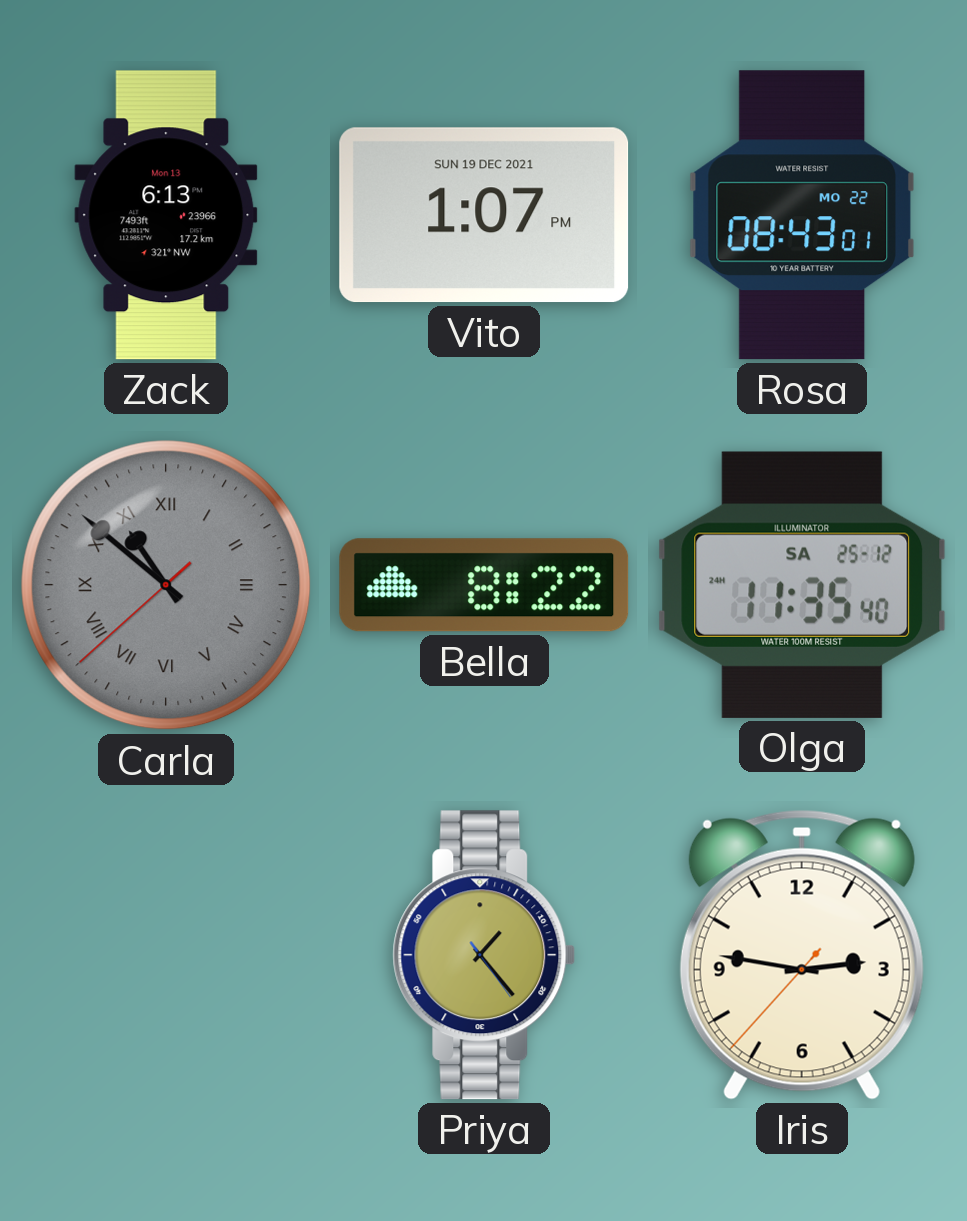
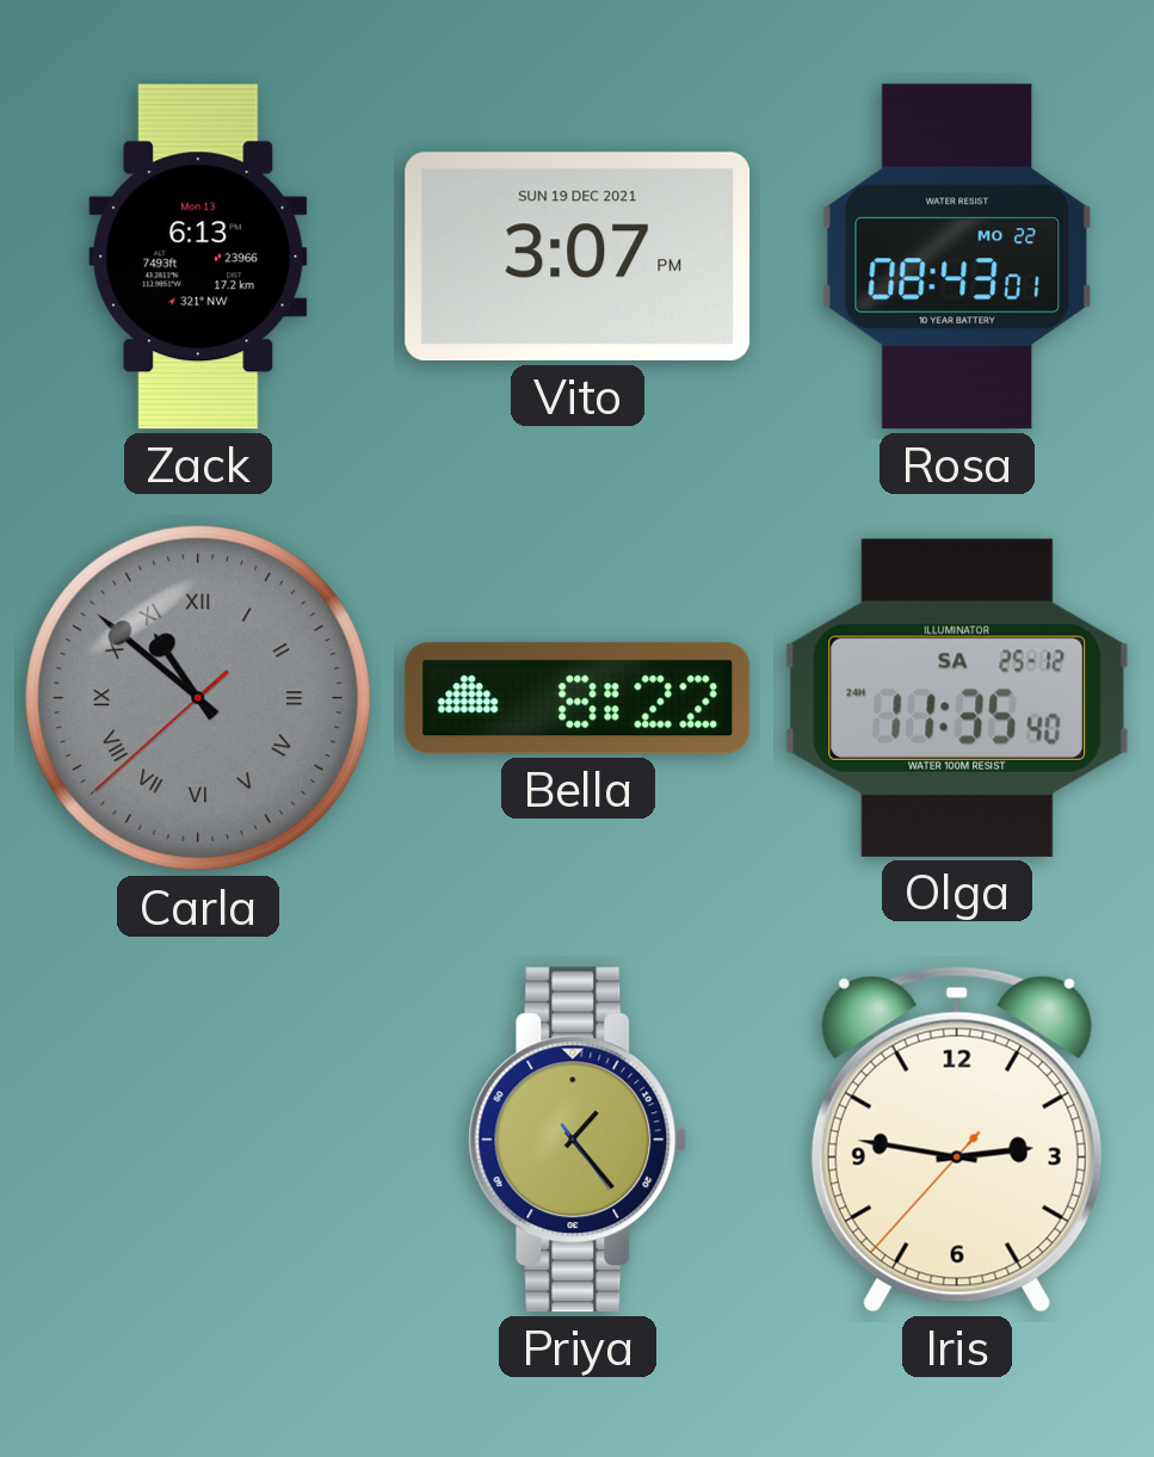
Vito: 1:07 -> 3:07
